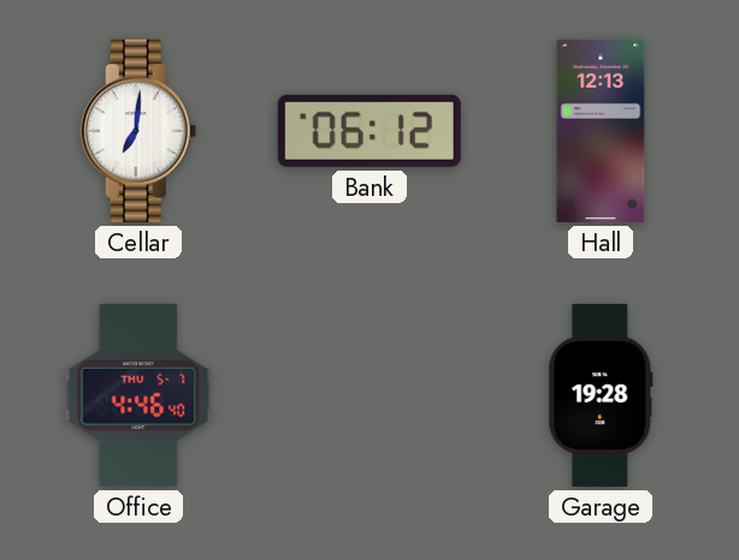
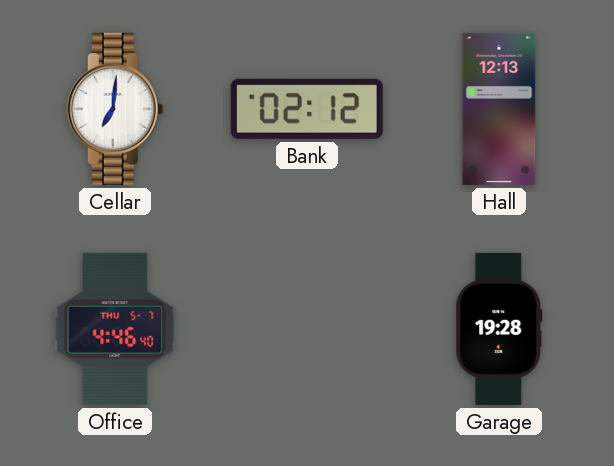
Bank: 06:12 -> 02:12
